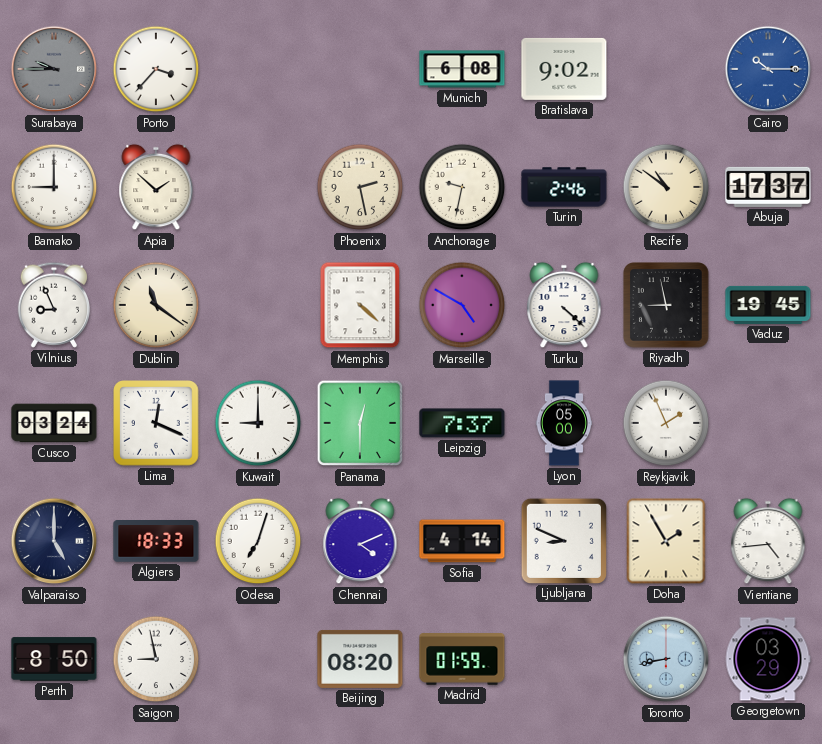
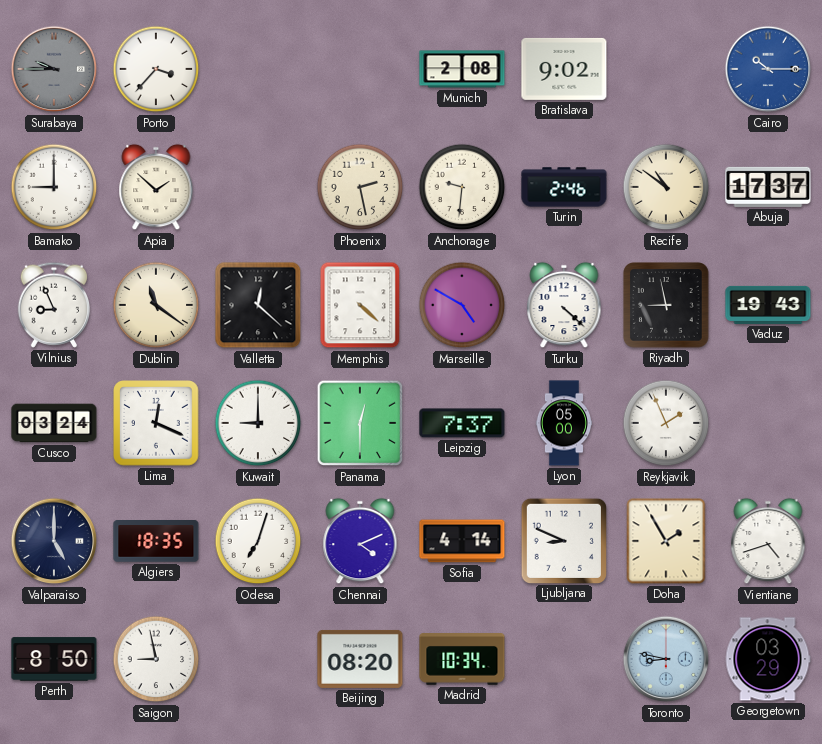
Munich: 6:08 -> 2:08
Anchorage: 9:32 -> 9:31
Valletta: none -> 12:22
Vaduz: 19:45 -> 19:43
Algiers: 18:33 -> 18:35
Vientiane: 4:44 -> 4:42
Madrid: 01:59 -> 10:34
Toronto: 8:43 -> 8:47
